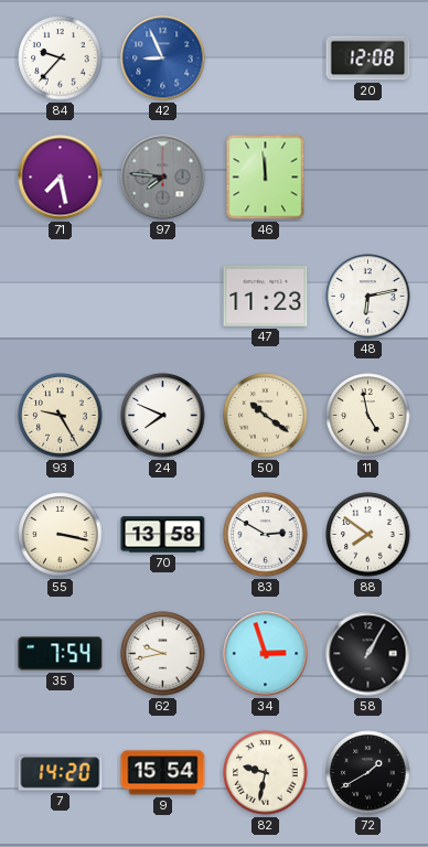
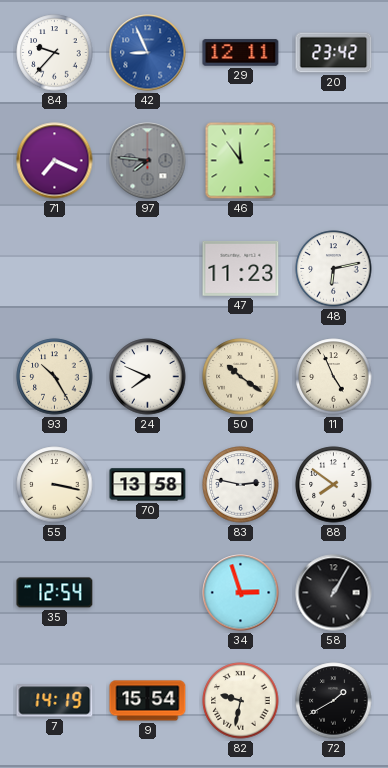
29: none -> 12:11
20: 12:08 -> 23:42
71: 7:28 -> 7:19
46: 11:59 -> 11:54
93: 9:25 -> 10:25
11: 4:58 -> 4:56
83: 2:50 -> 2:47
35: 7:54 -> 12:54
62: 9:43 -> none
7: 14:20 -> 14:19
